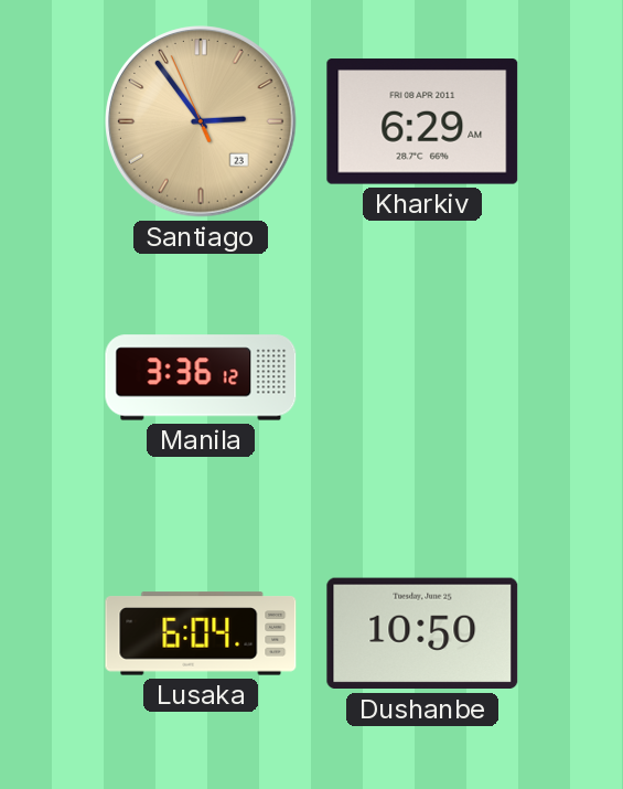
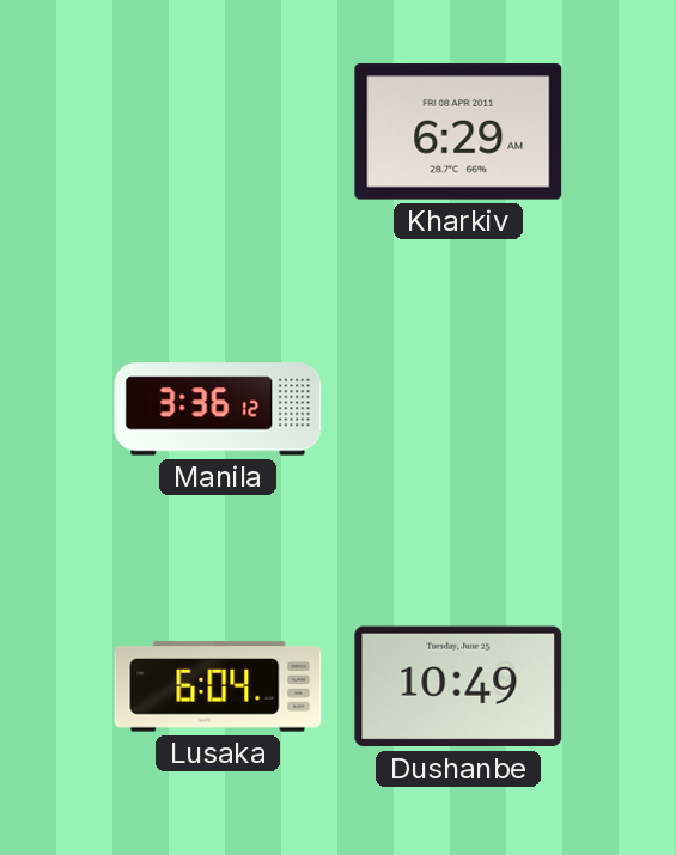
Santiago: 2:53 -> none
Dushanbe: 10:50 -> 10:49
